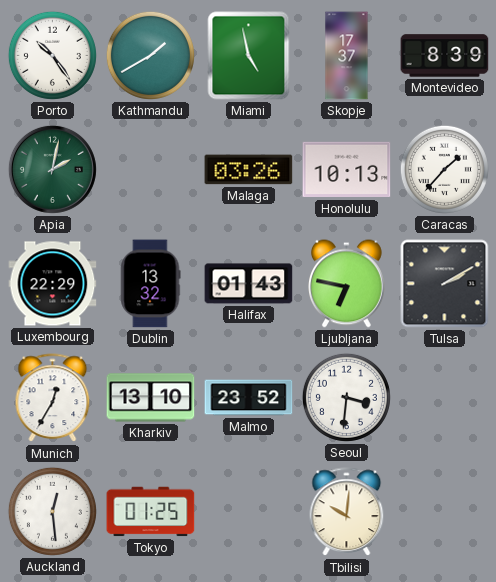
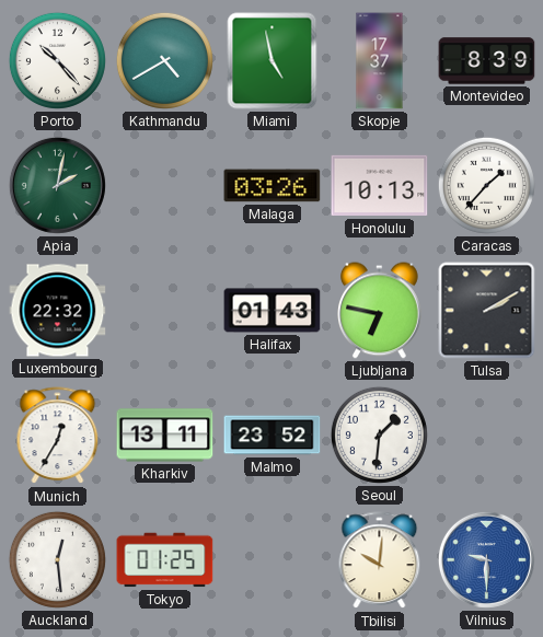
Porto: 10:24 -> 10:23
Kathmandu: 1:40 -> 4:40
Luxembourg: 22:29 -> 22:32
Dublin: 13:32 -> none
Kharkiv: 13:10 -> 13:11
Seoul: 3:31 -> 1:31
Vilnius: none -> 9:30
